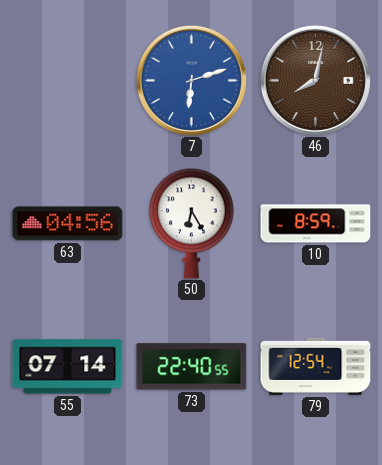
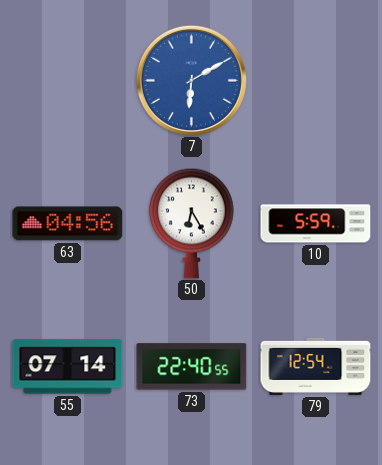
7: 6:12 -> 6:10
46: 8:02 -> none
10: 8:59 -> 5:59
